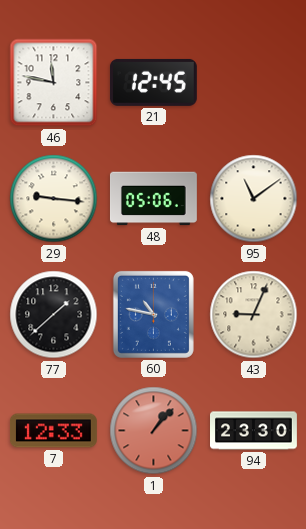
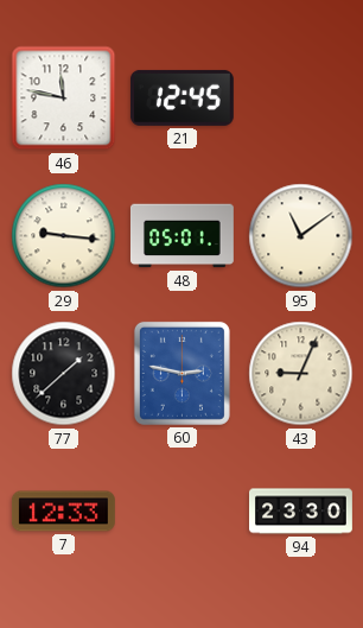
48: 05:06 -> 05:01
60: 10:47 -> 2:47
1: 1:07 -> none
